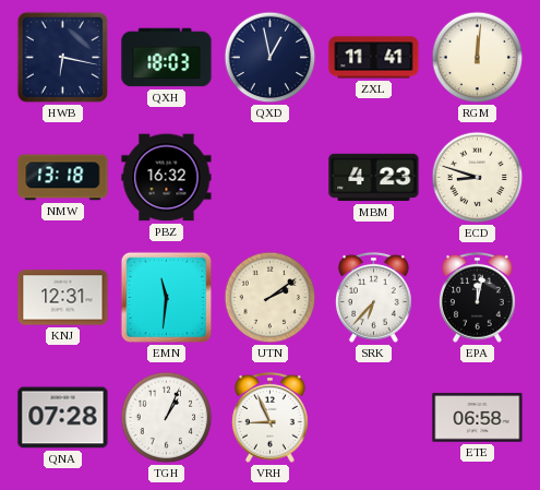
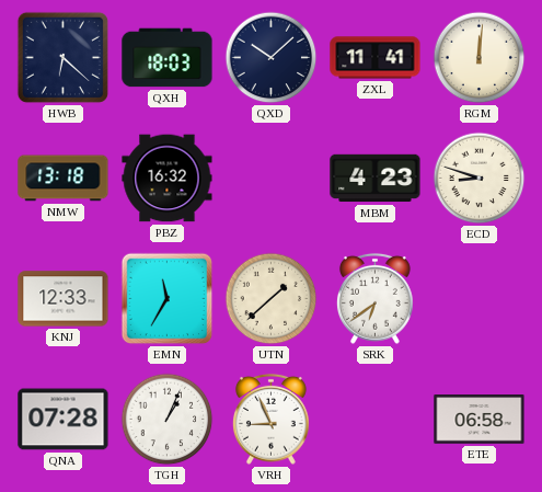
HWB: 6:17 -> 6:22
QXD: 12:58 -> 10:08
KNJ: 12:31 -> 12:33
EMN: 11:31 -> 11:35
UTN: 2:09 -> 1:38
SRK: 6:37 -> 6:39
EPA: 12:02 -> none
